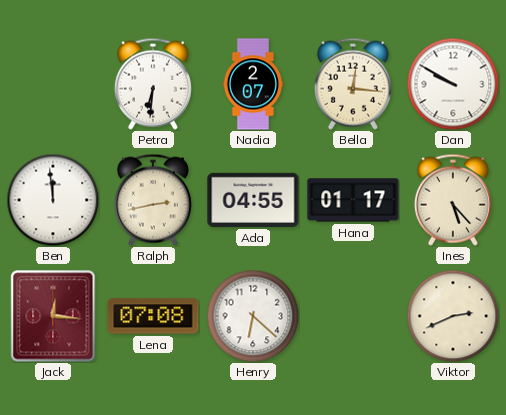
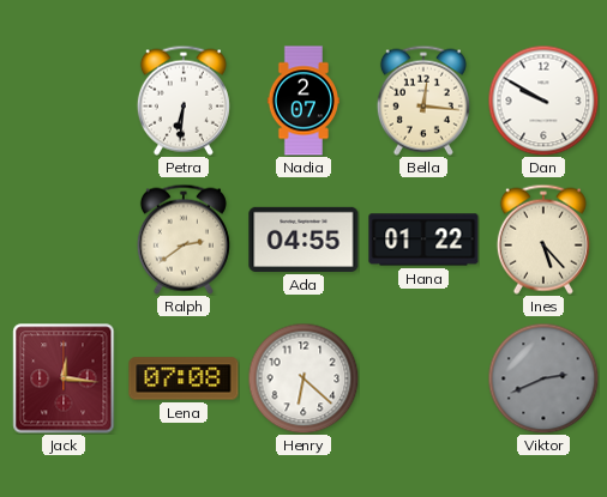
Ben: 11:59 -> none
Ralph: 2:43 -> 2:39
Hana: 01:17 -> 01:22
Viktor dial: cream -> grey
